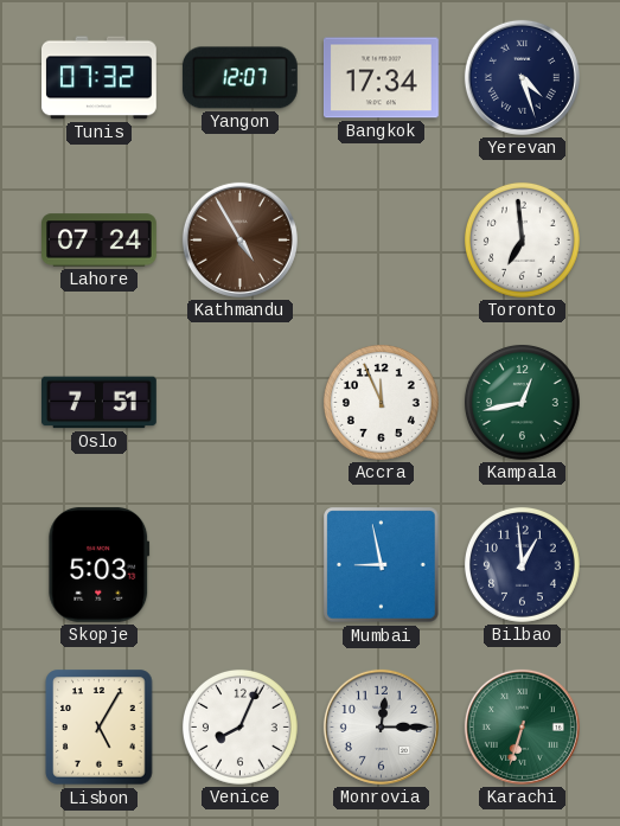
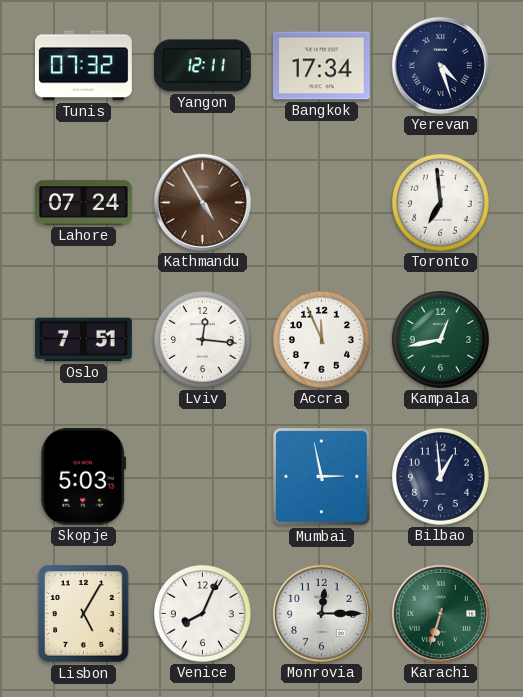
Yangon: 12:07 -> 12:11
Lviv: none -> 12:16
Mumbai: 8:58 -> 2:58
